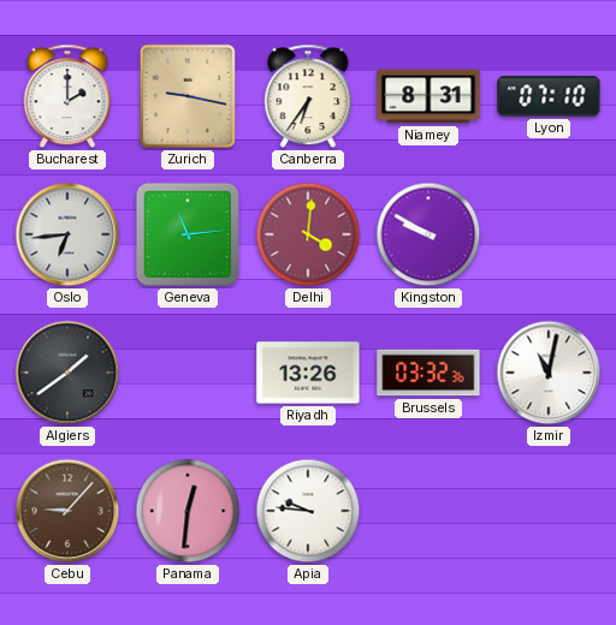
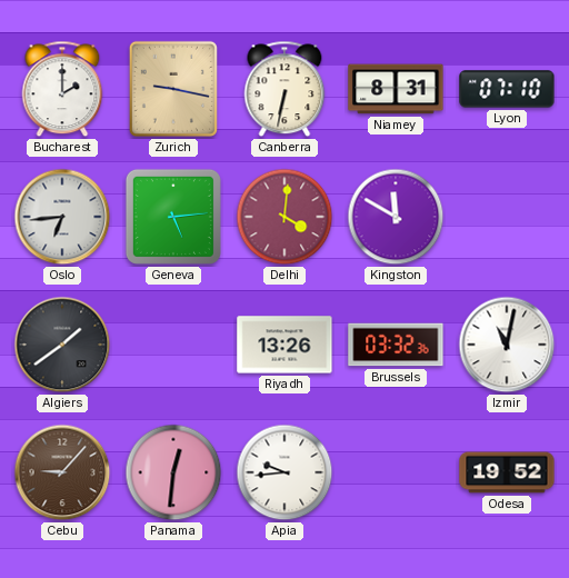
Canberra: 6:36 -> 6:32
Geneva: 11:14 -> 5:14
Kingston: 9:50 -> 11:50
Apia: 9:46 -> 9:44
Odesa: none -> 19:52
